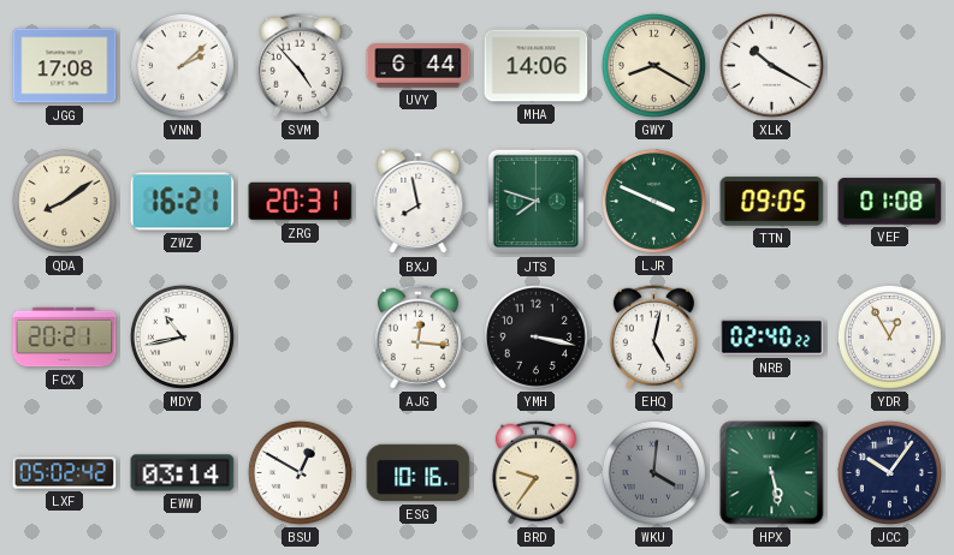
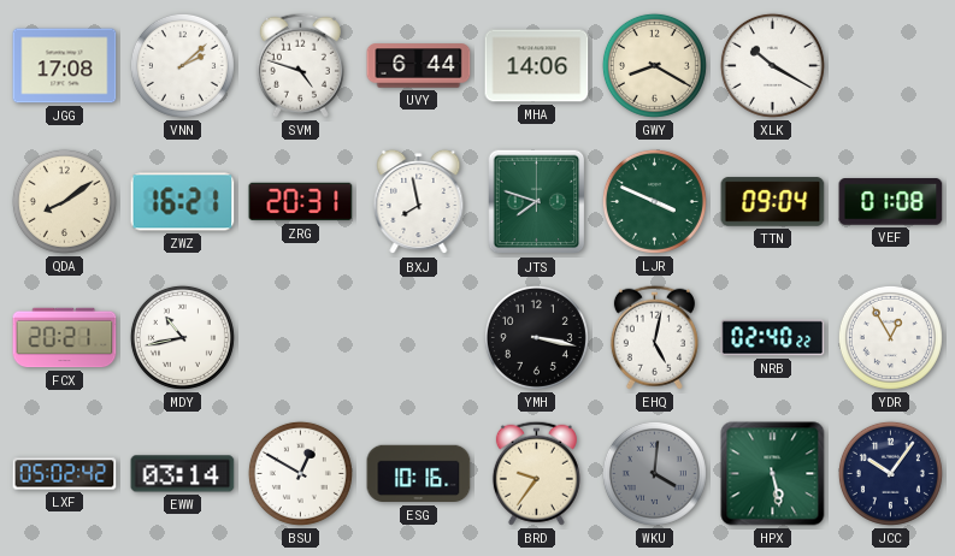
SVM: 4:53 -> 4:48
TTN: 09:05 -> 09:04
AJG: 12:16 -> none
